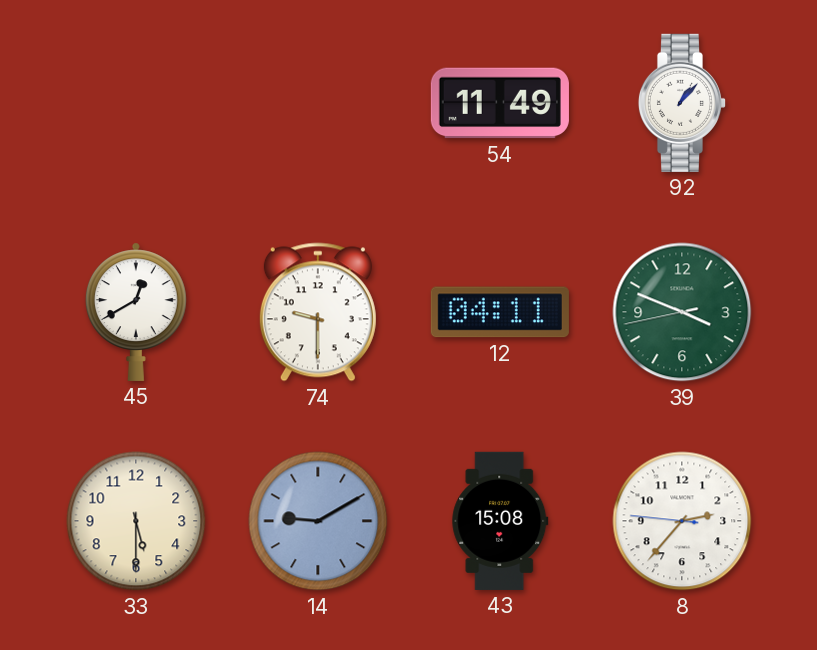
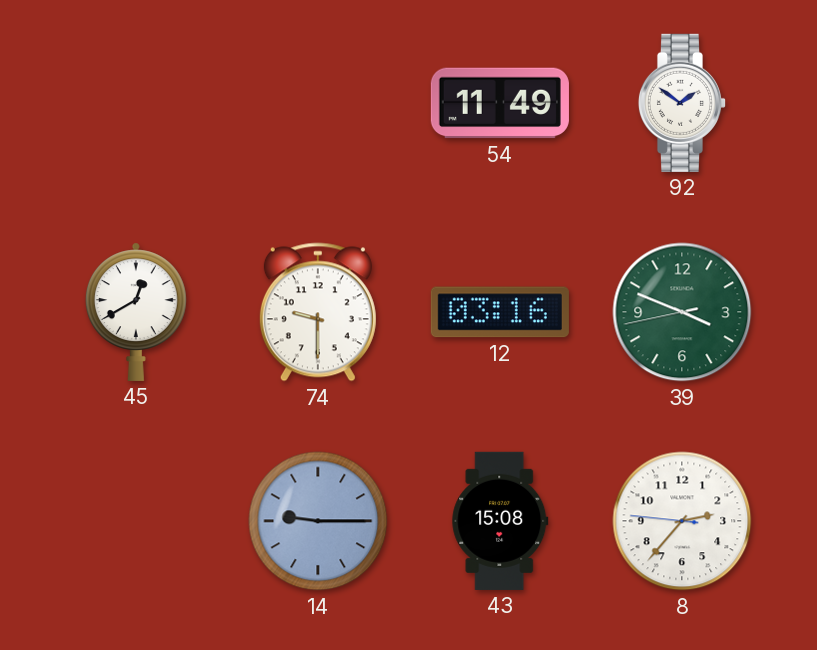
92: 1:07 -> 1:51
12: 04:11 -> 03:16
33: 5:30 -> none
14: 9:10 -> 9:15
